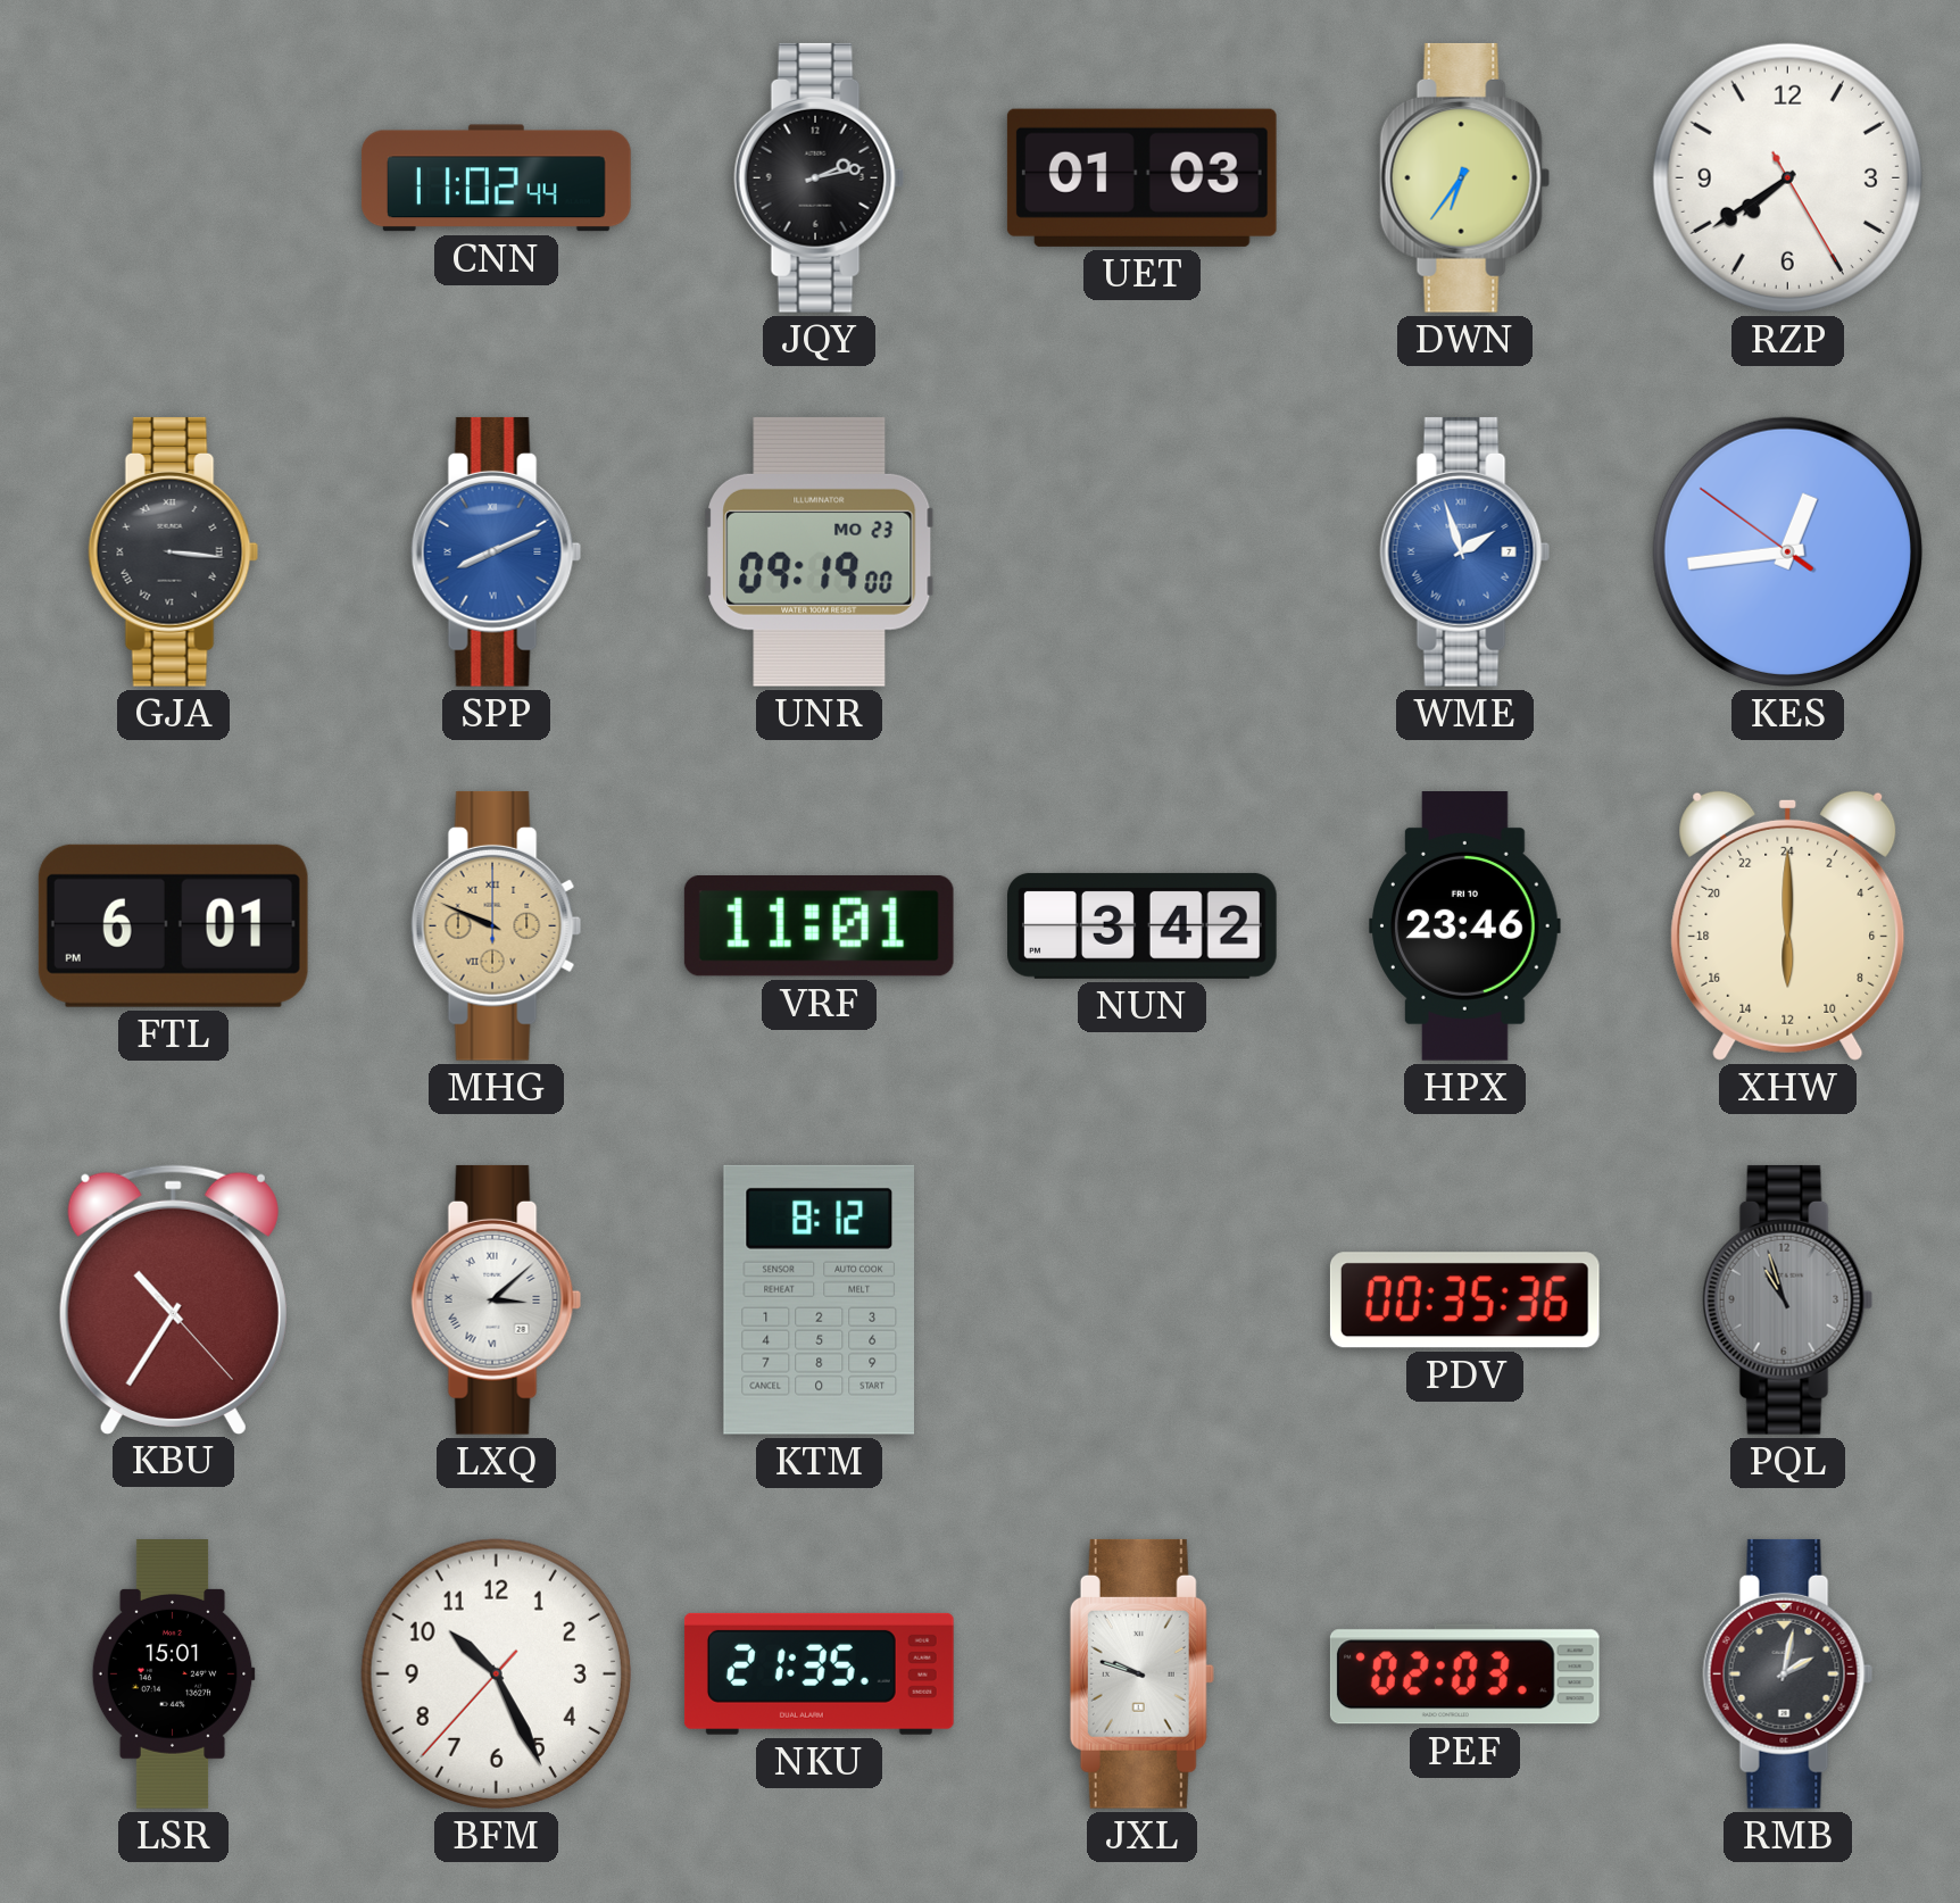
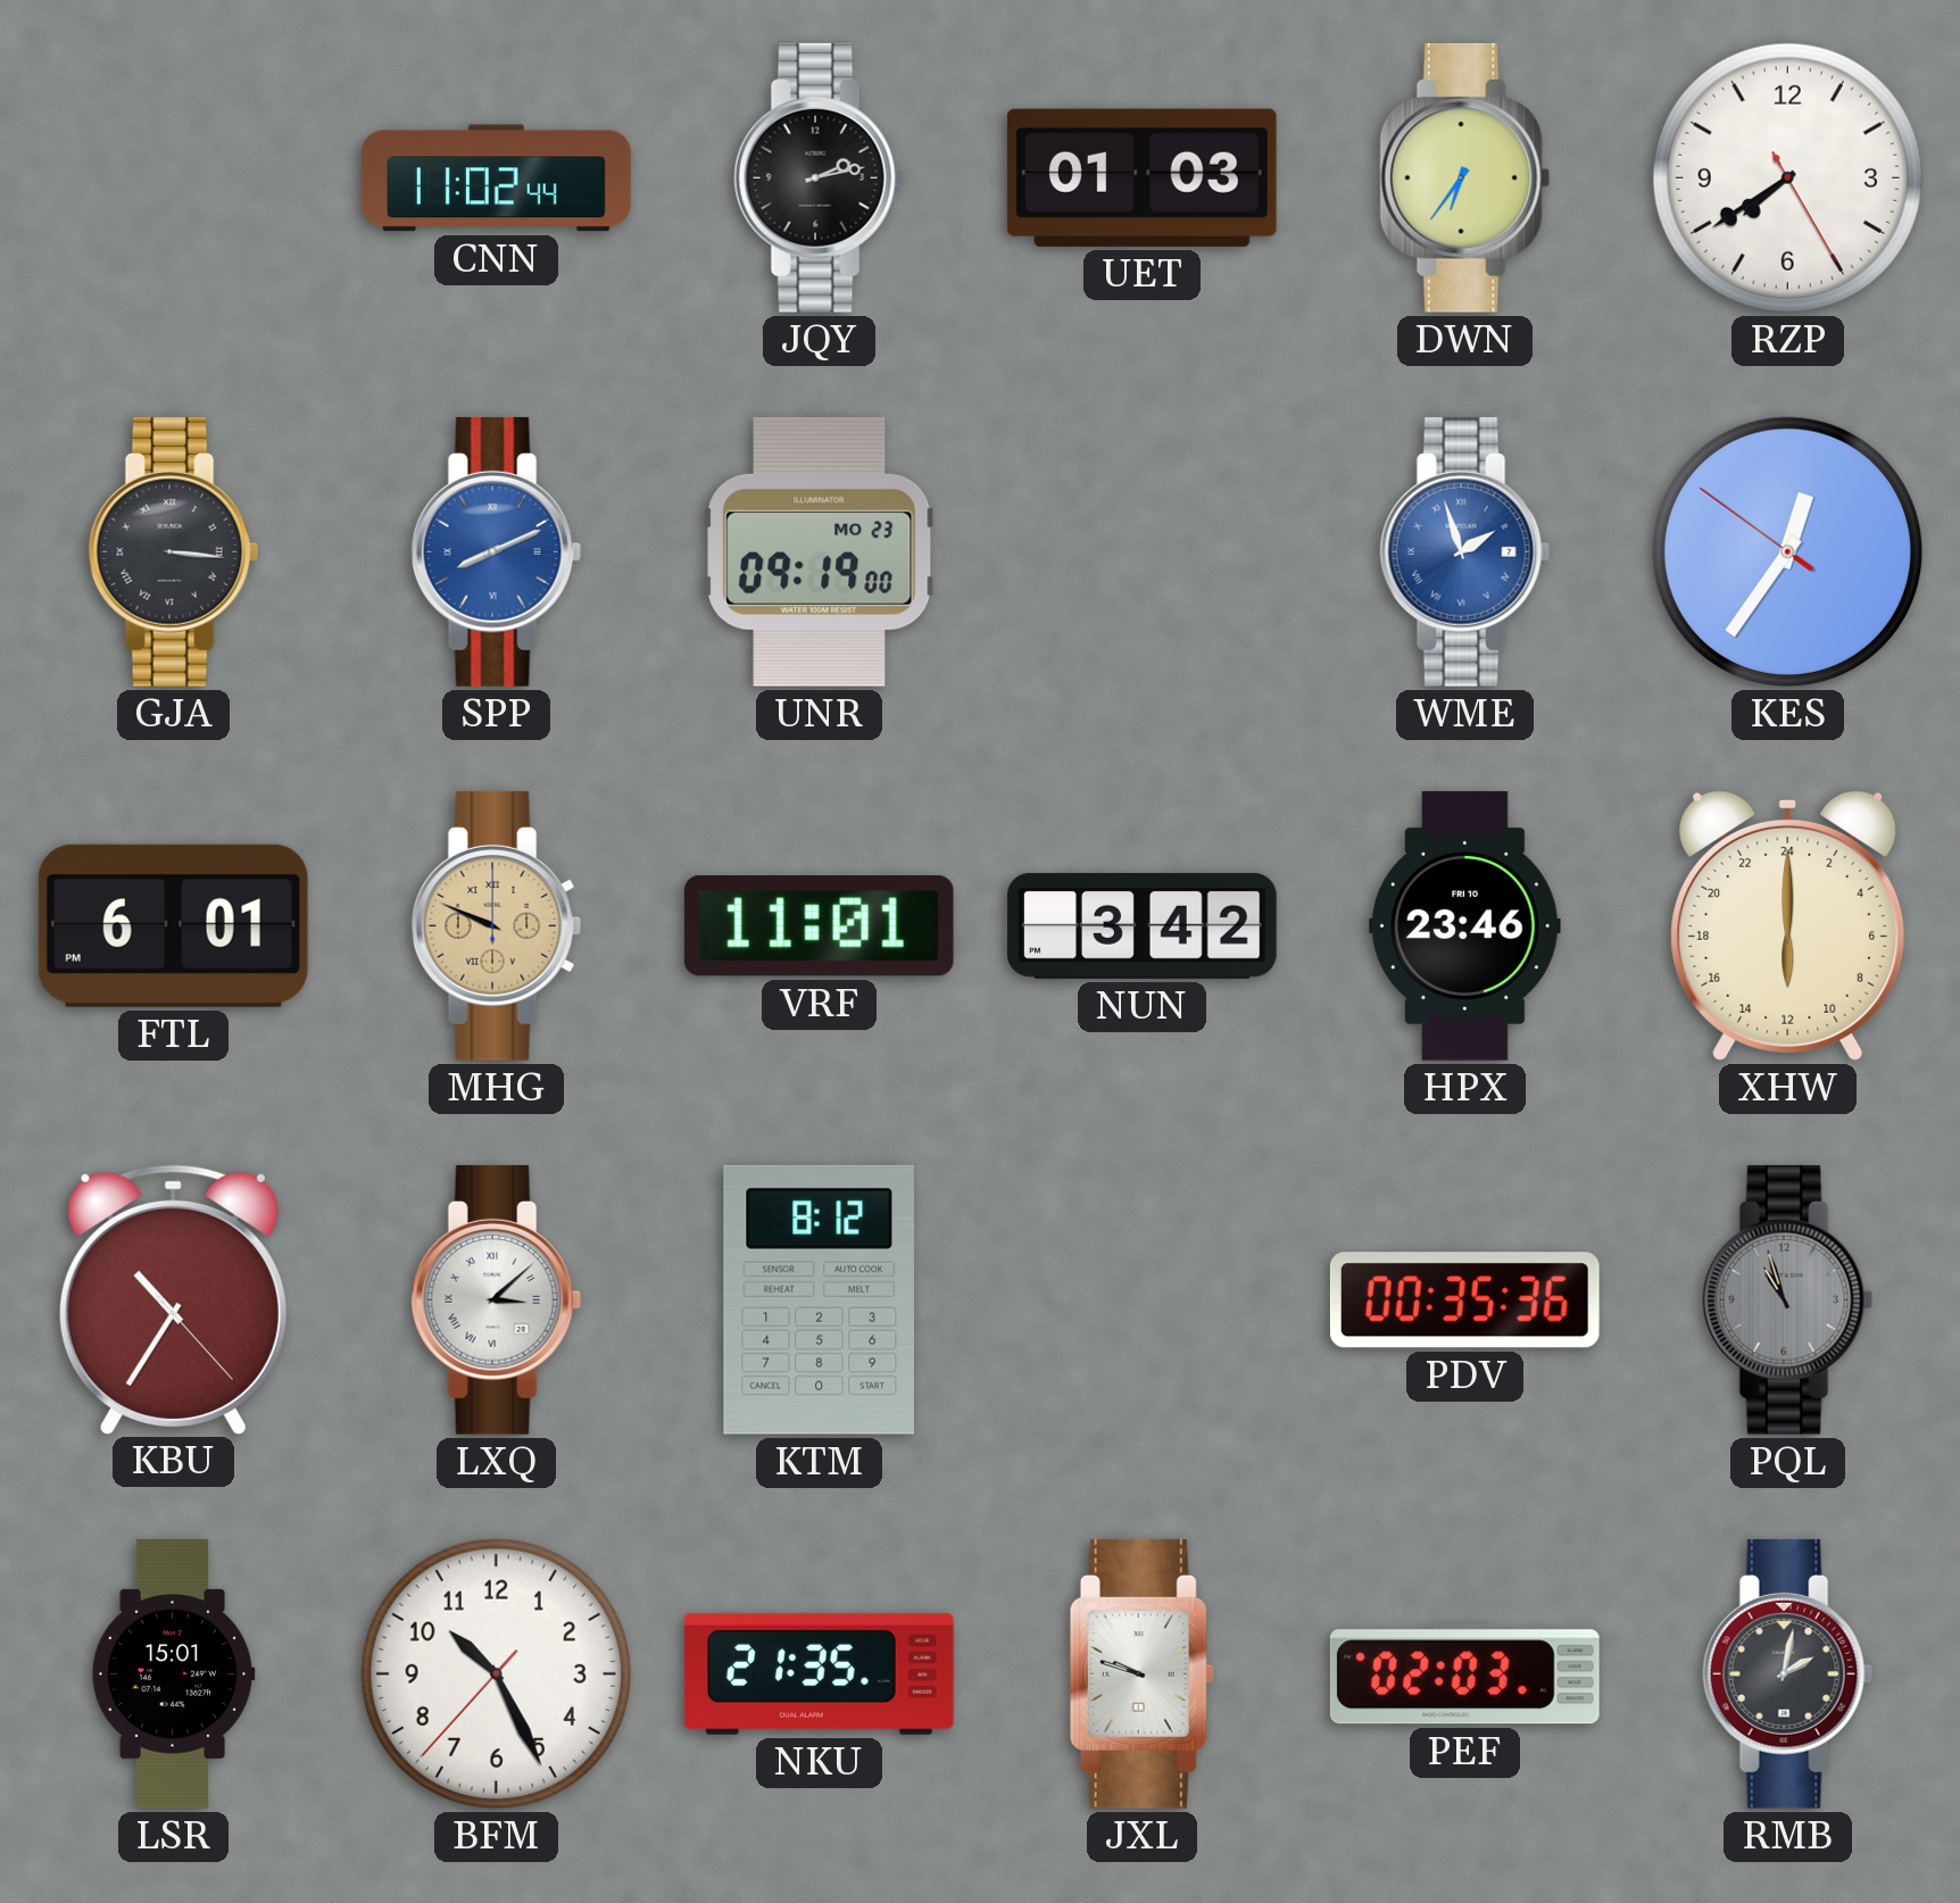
KES: 12:43 -> 12:35
